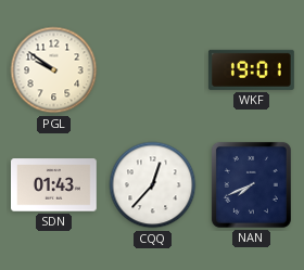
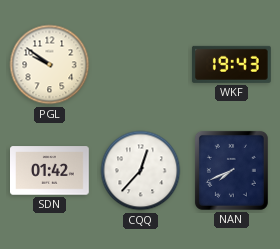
WKF: 19:01 -> 19:43
SDN: 01:43 -> 01:42
